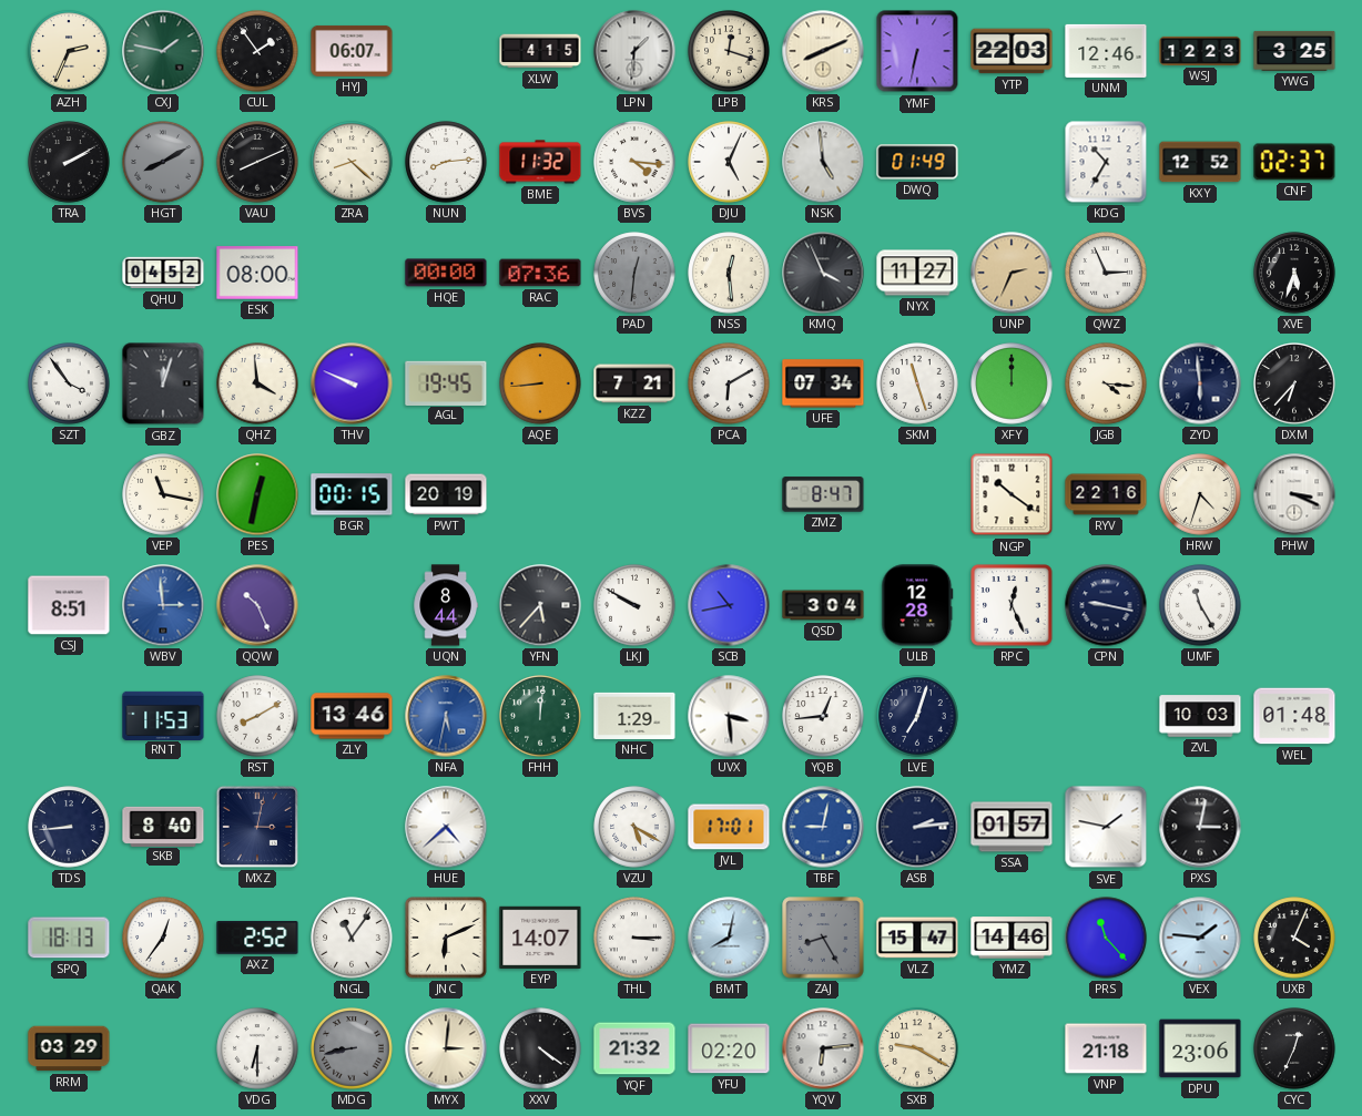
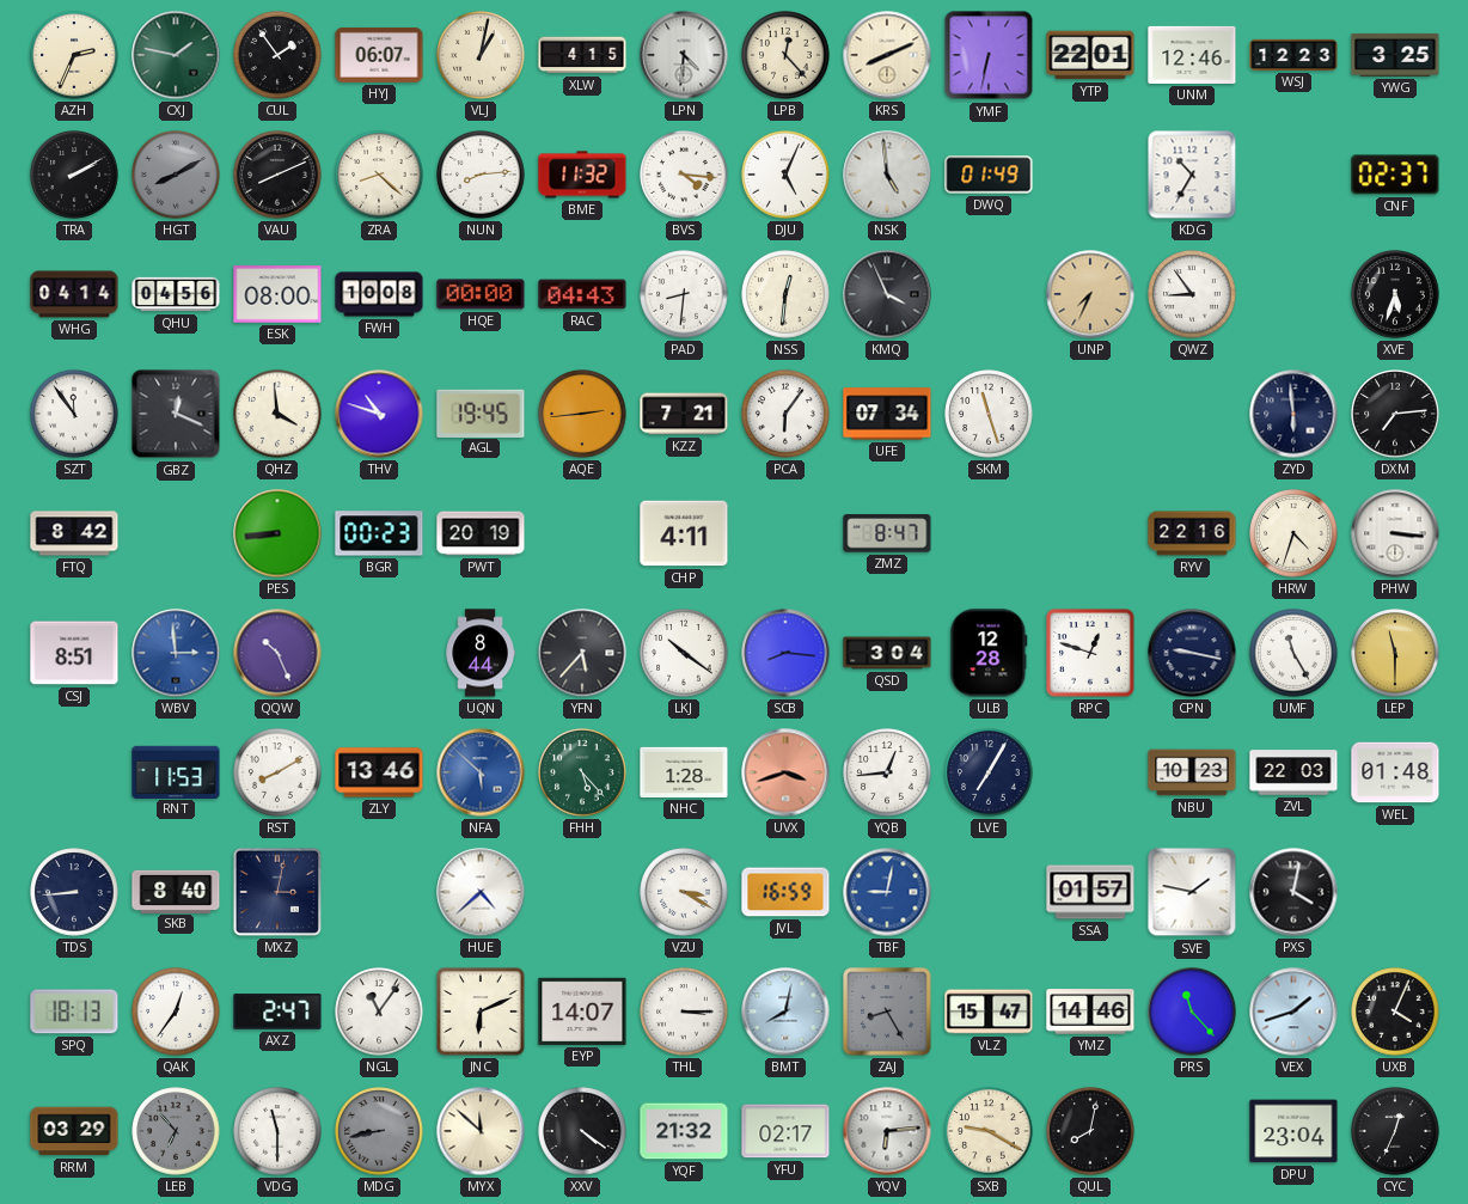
VLJ: none -> 1:02
LPN: 1:31 -> 4:31
LPB: 12:18 -> 12:23
YTP: 22:03 -> 22:01
KXY: 12:52 -> none
WHG: none -> 04:14
QHU: 04:52 -> 04:56
FWH: none -> 10:08
RAC: 07:36 -> 04:43
PAD: 12:31 -> 8:31
PAD dial: grey -> white
NSS: 12:29 -> 12:31
NYX: 11:27 -> none
UNP: 2:34 -> 7:34
QWZ: 2:56 -> 8:54
SZT: 3:54 -> 11:54
GBZ: 12:03 -> 12:19
THV: 9:49 -> 10:48
AQE: 8:44 -> 2:44
PCA: 6:10 -> 6:06
XFY: 12:00 -> none
JGB: 4:16 -> none
DXM: 6:37 -> 7:14
FTQ: none -> 8:42
VEP: 11:17 -> none
PES: 12:32 -> 8:44
BGR: 00:15 -> 00:23
CHP: none -> 4:11
NGP: 10:21 -> none
PHW: 3:19 -> 3:16
LKJ: 9:50 -> 10:21
SCB: 10:43 -> 8:16
RPC: 12:26 -> 12:48
LEP: none -> 11:30
NFA: 5:32 -> 5:52
FHH: 12:01 -> 5:23
NHC: 1:29 -> 1:28
UVX: 3:29 -> 3:42
UVX dial: white -> salmon
LVE: 7:03 -> 7:05
NBU: none -> 10:23
ZVL: 10:03 -> 22:03
VZU: 5:20 -> 3:20
JVL: 17:01 -> 16:59
ASB: 2:14 -> none
PXS: 3:02 -> 4:02
AXZ: 2:52 -> 2:47
VEX: 1:46 -> 1:42
LEB: none -> 6:53
VDG: 6:30 -> 11:30
MYX: 3:01 -> 11:52
YFU: 02:20 -> 02:17
QUL: none -> 8:02
VNP: 21:18 -> none
DPU: 23:06 -> 23:04
